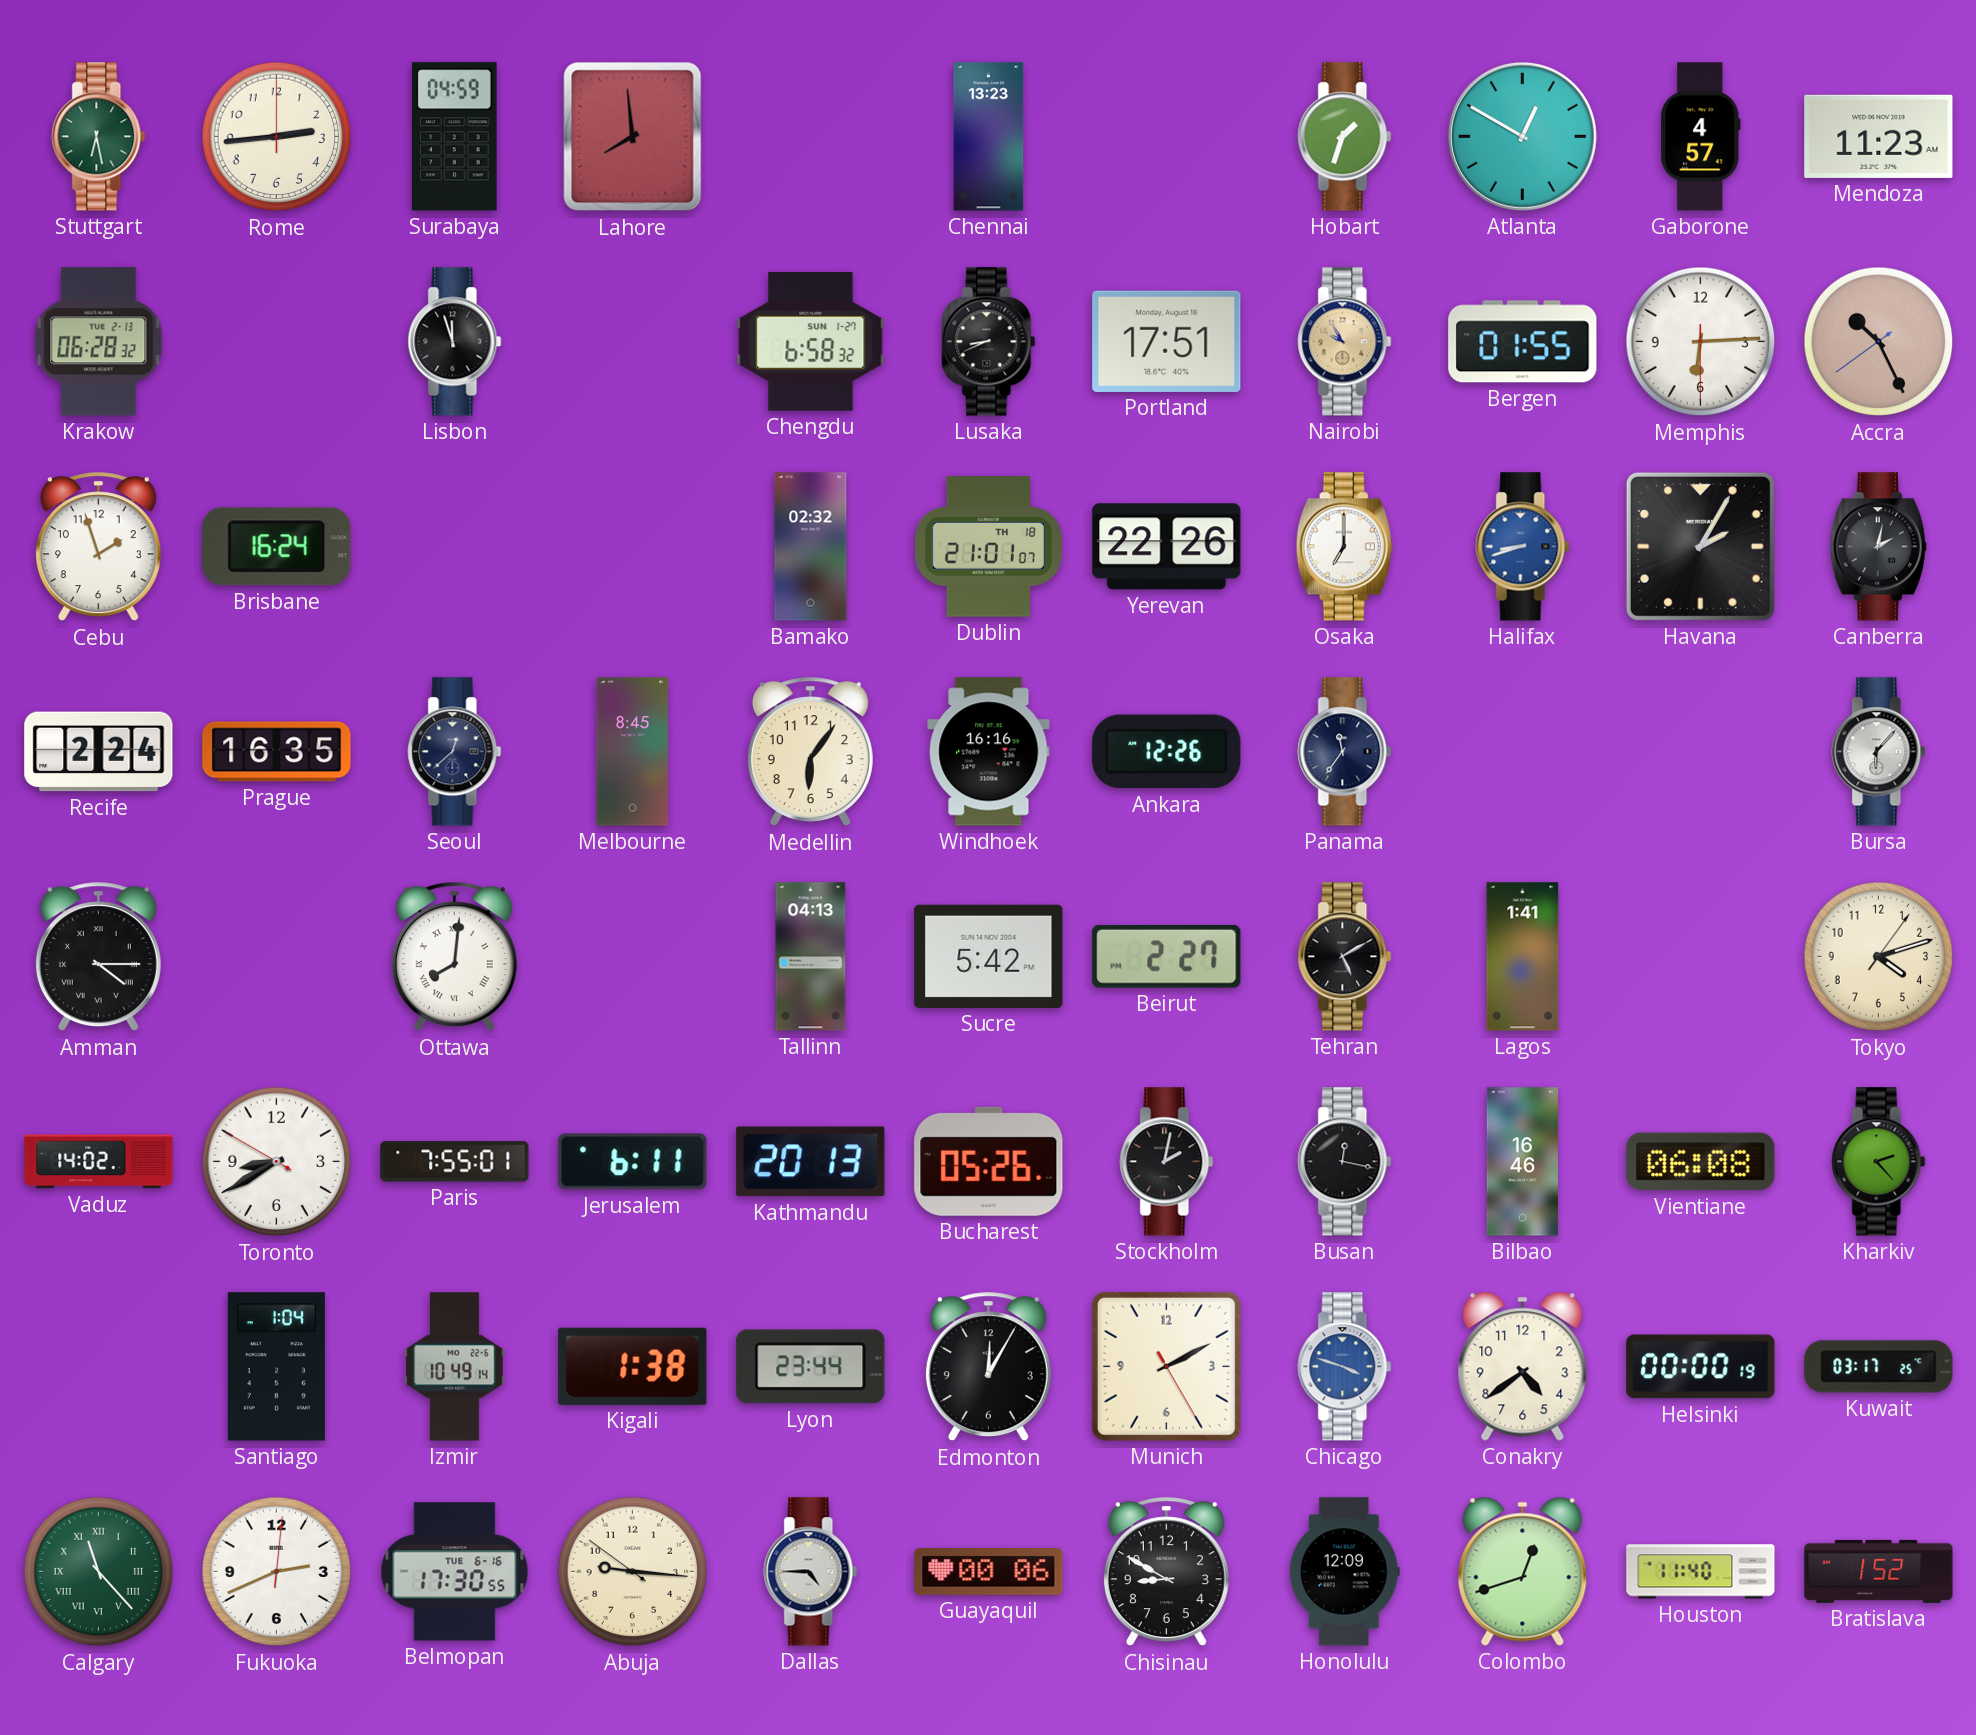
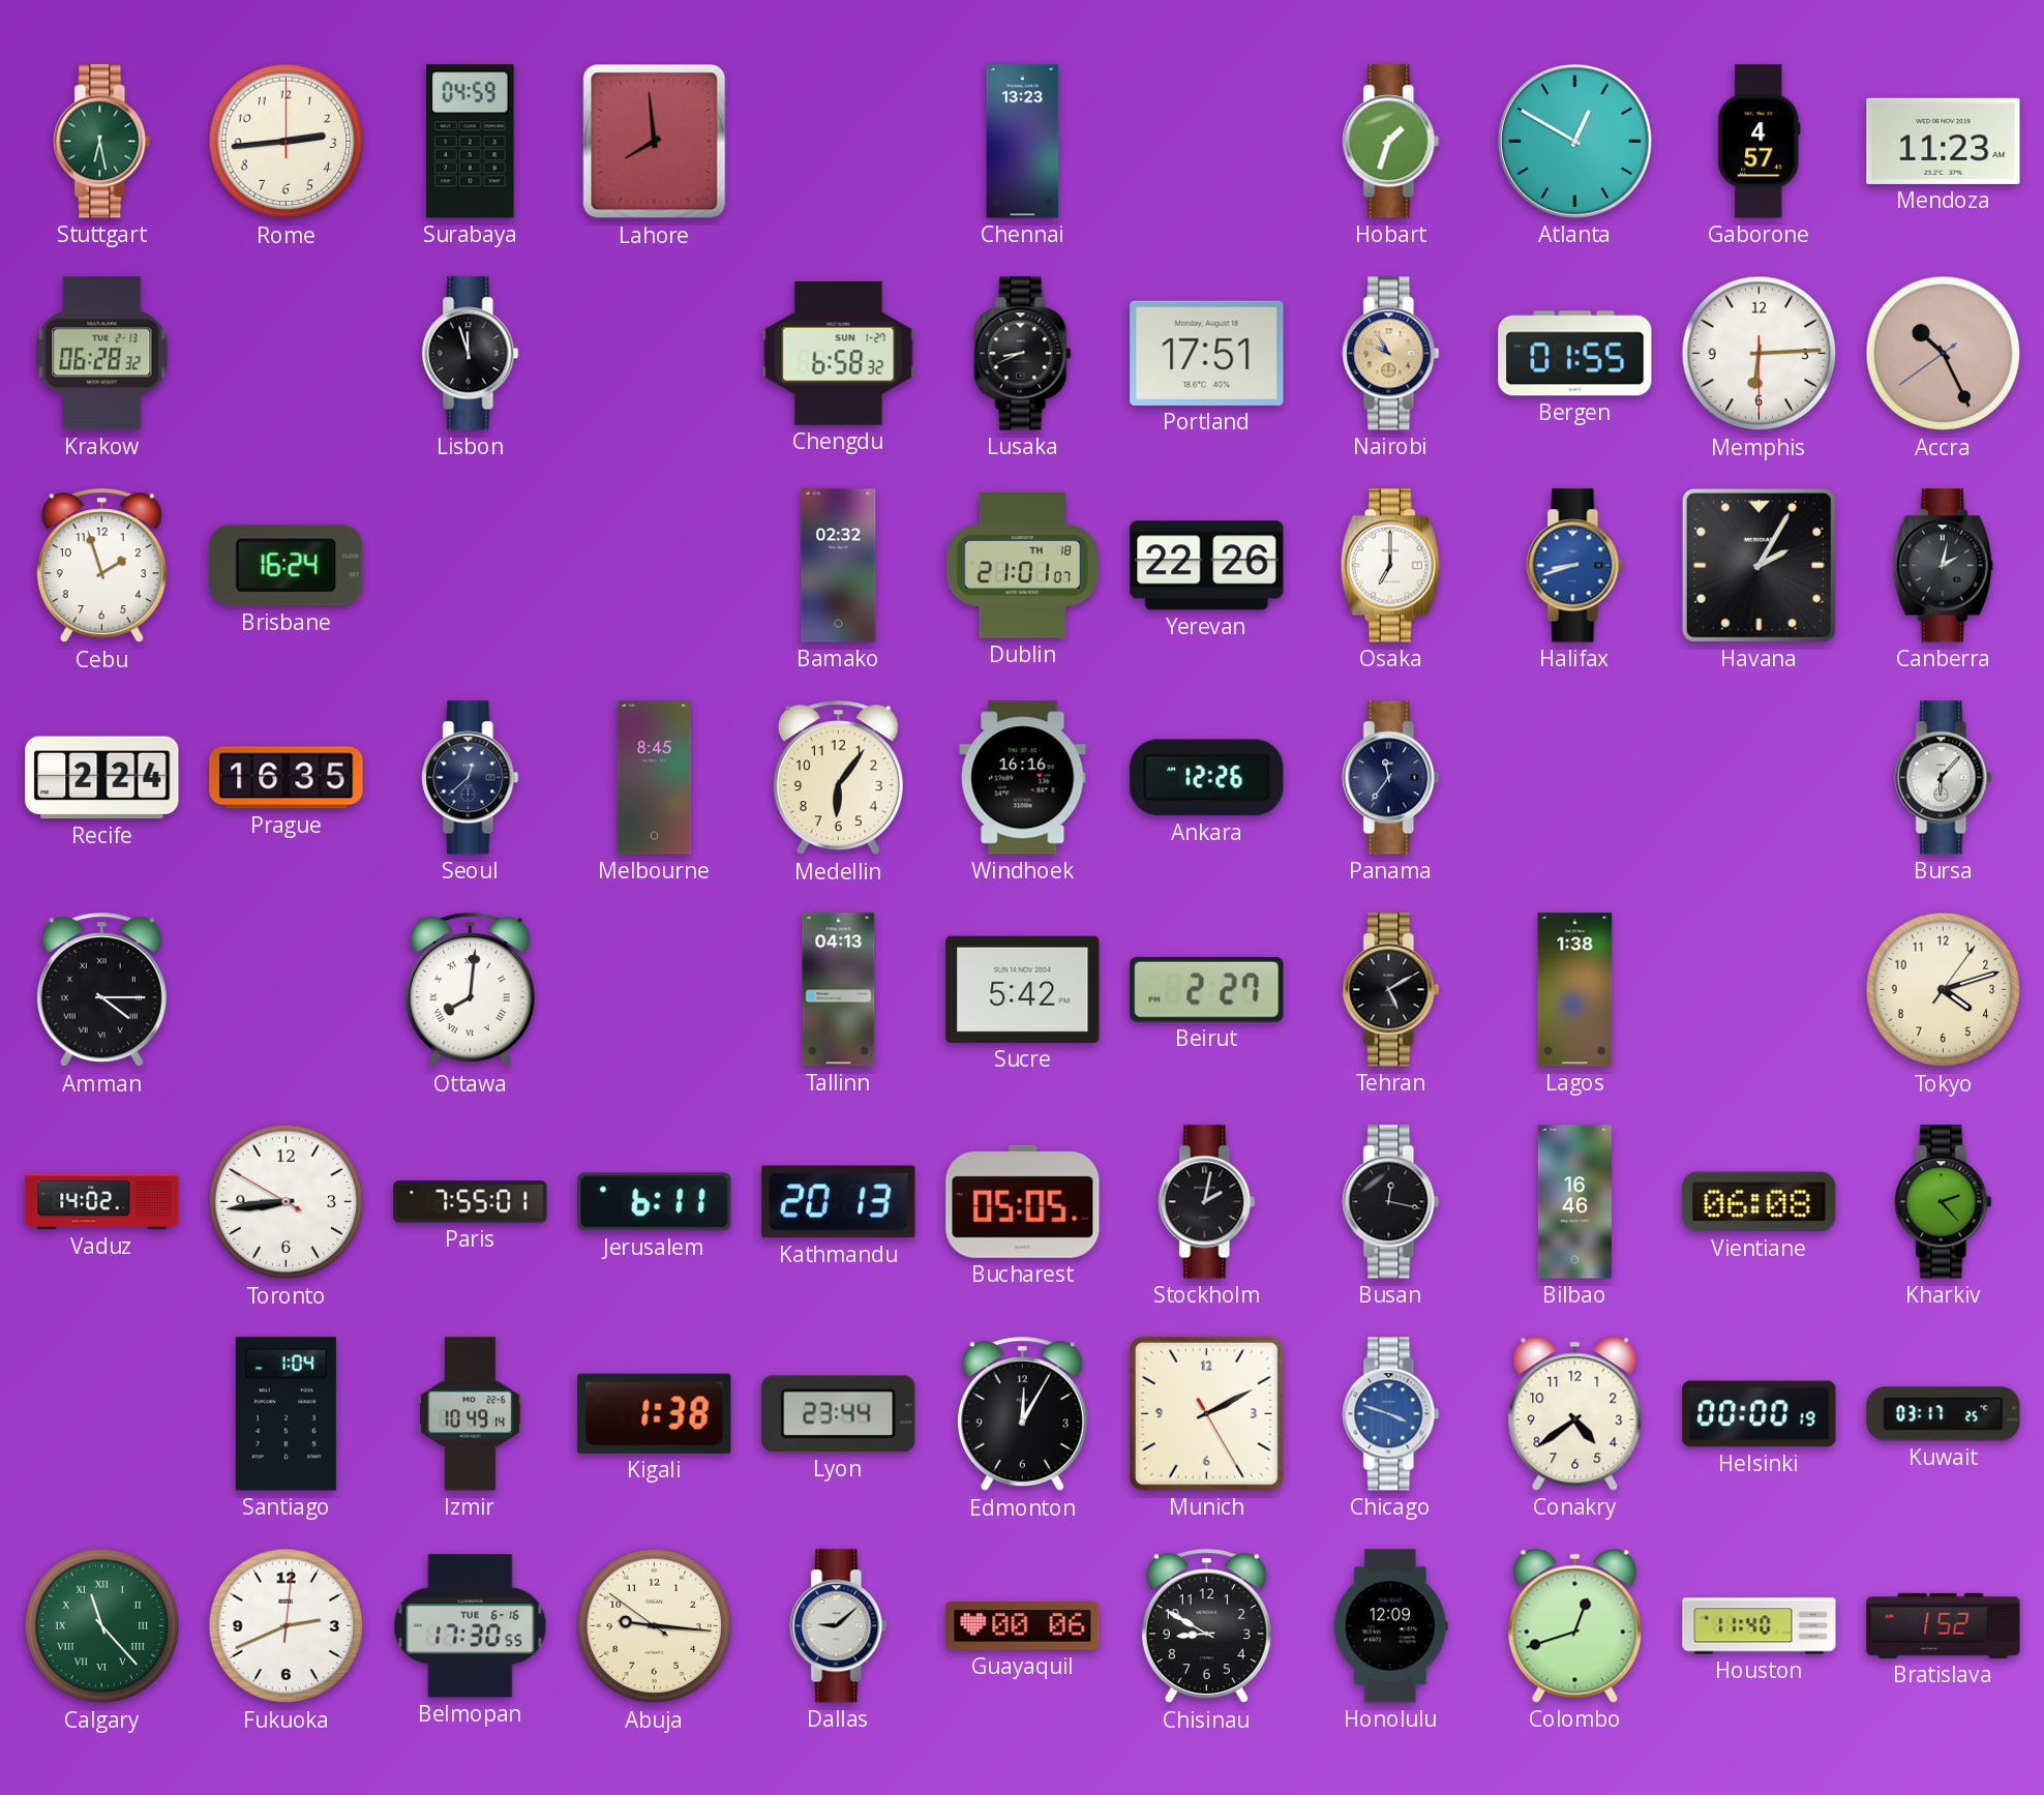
Lagos: 1:41 -> 1:38
Toronto: 8:39 -> 8:43
Bucharest: 05:26 -> 05:05
Dallas: 4:45 -> 9:08
